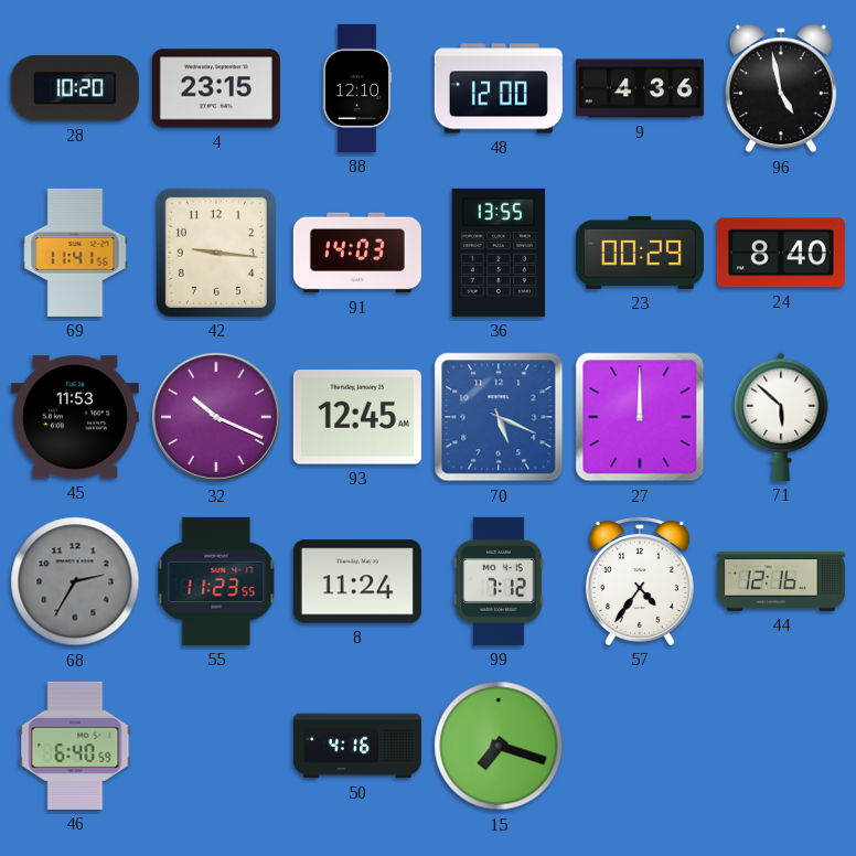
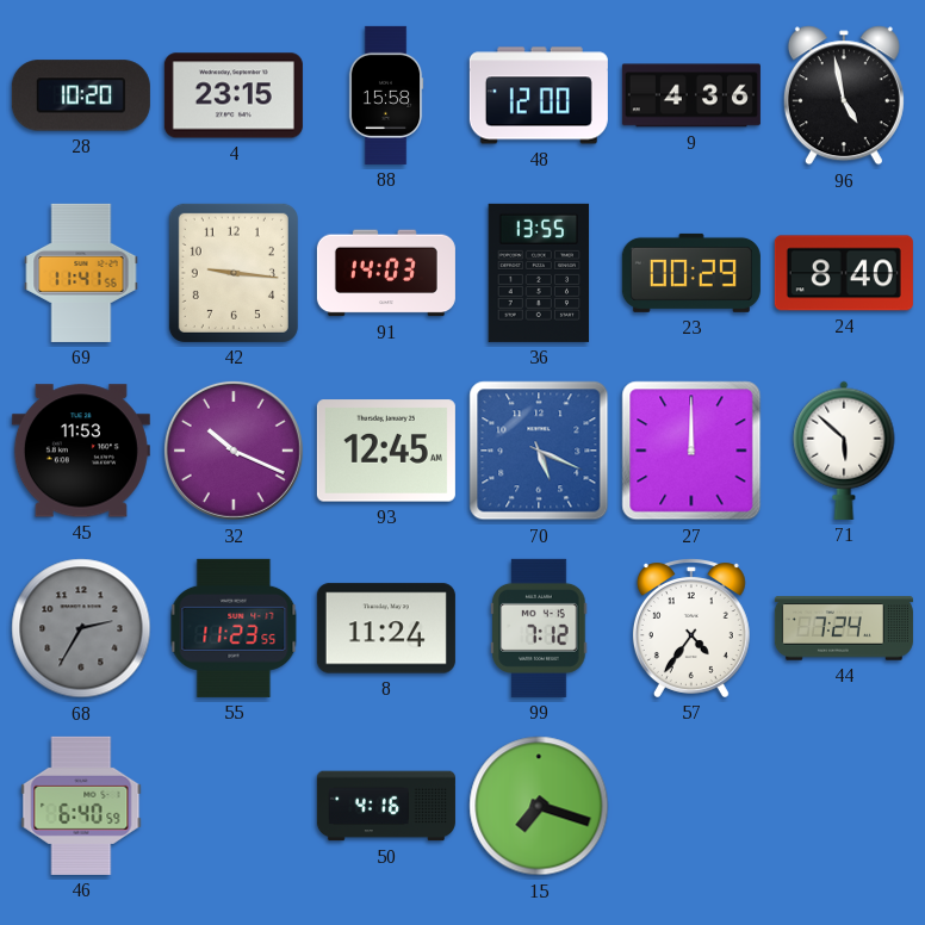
88: 12:10 -> 15:58
44: 12:16 -> 7:24
